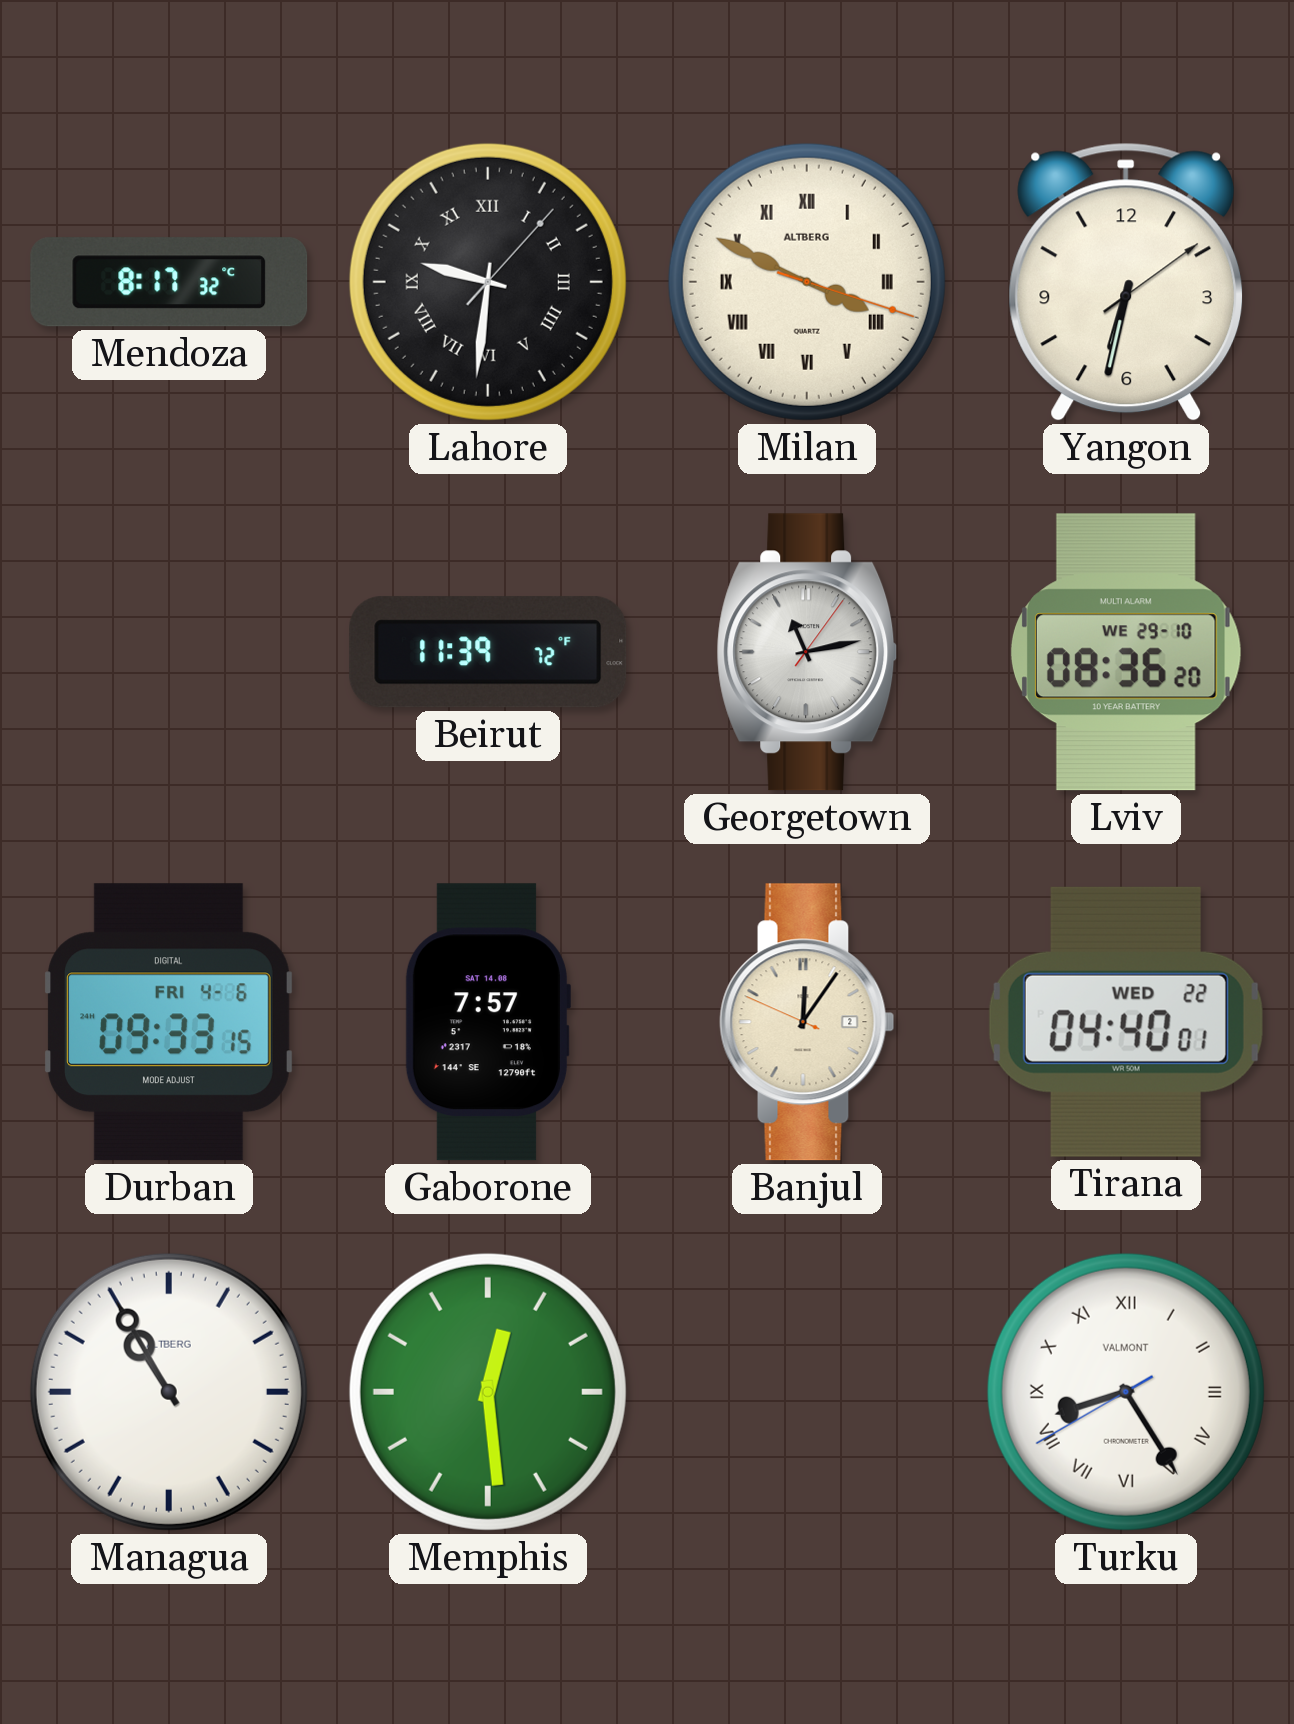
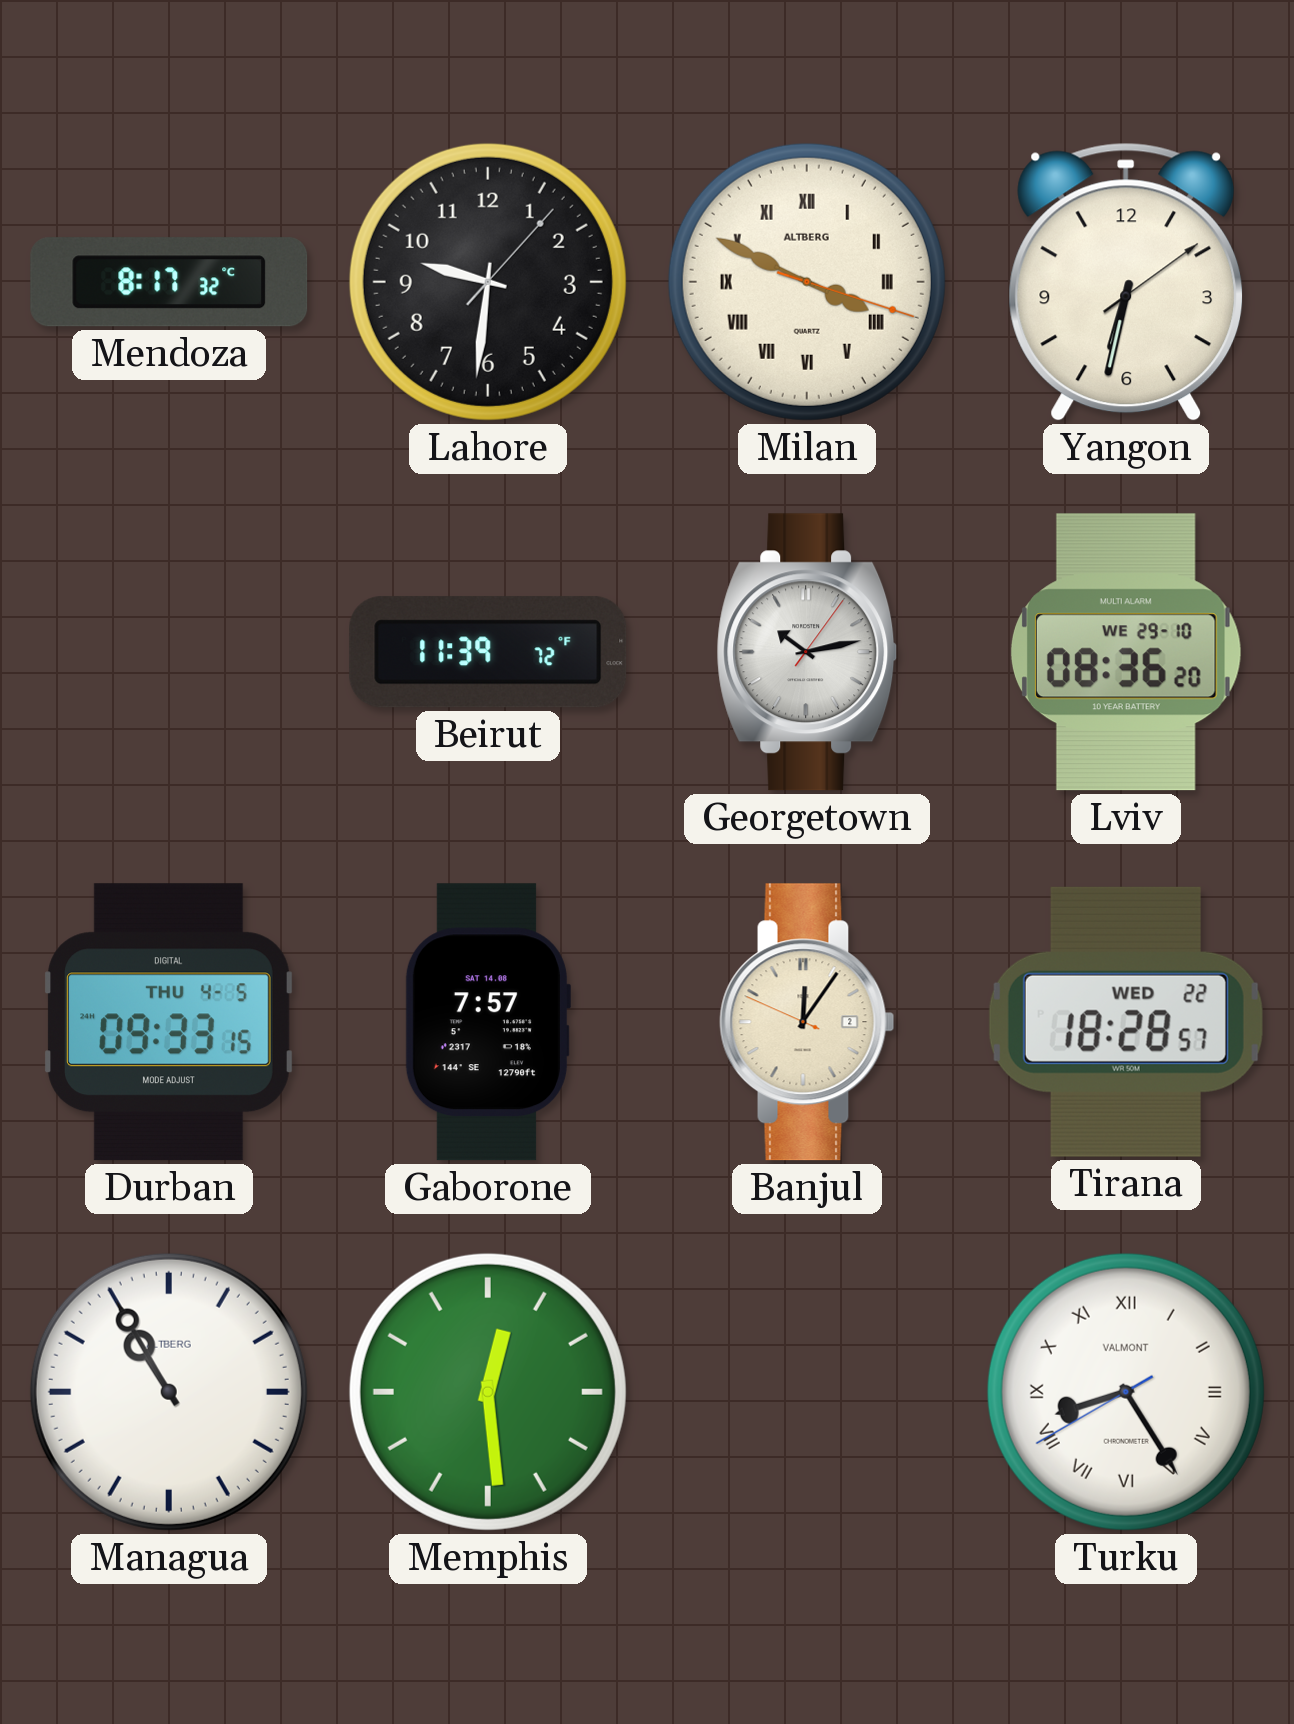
Lahore numerals: Roman -> Arabic
Georgetown: 11:13 -> 10:13
Durban date: FRI 4-6 -> THU 4-5
Tirana: 04:40 -> 18:28
